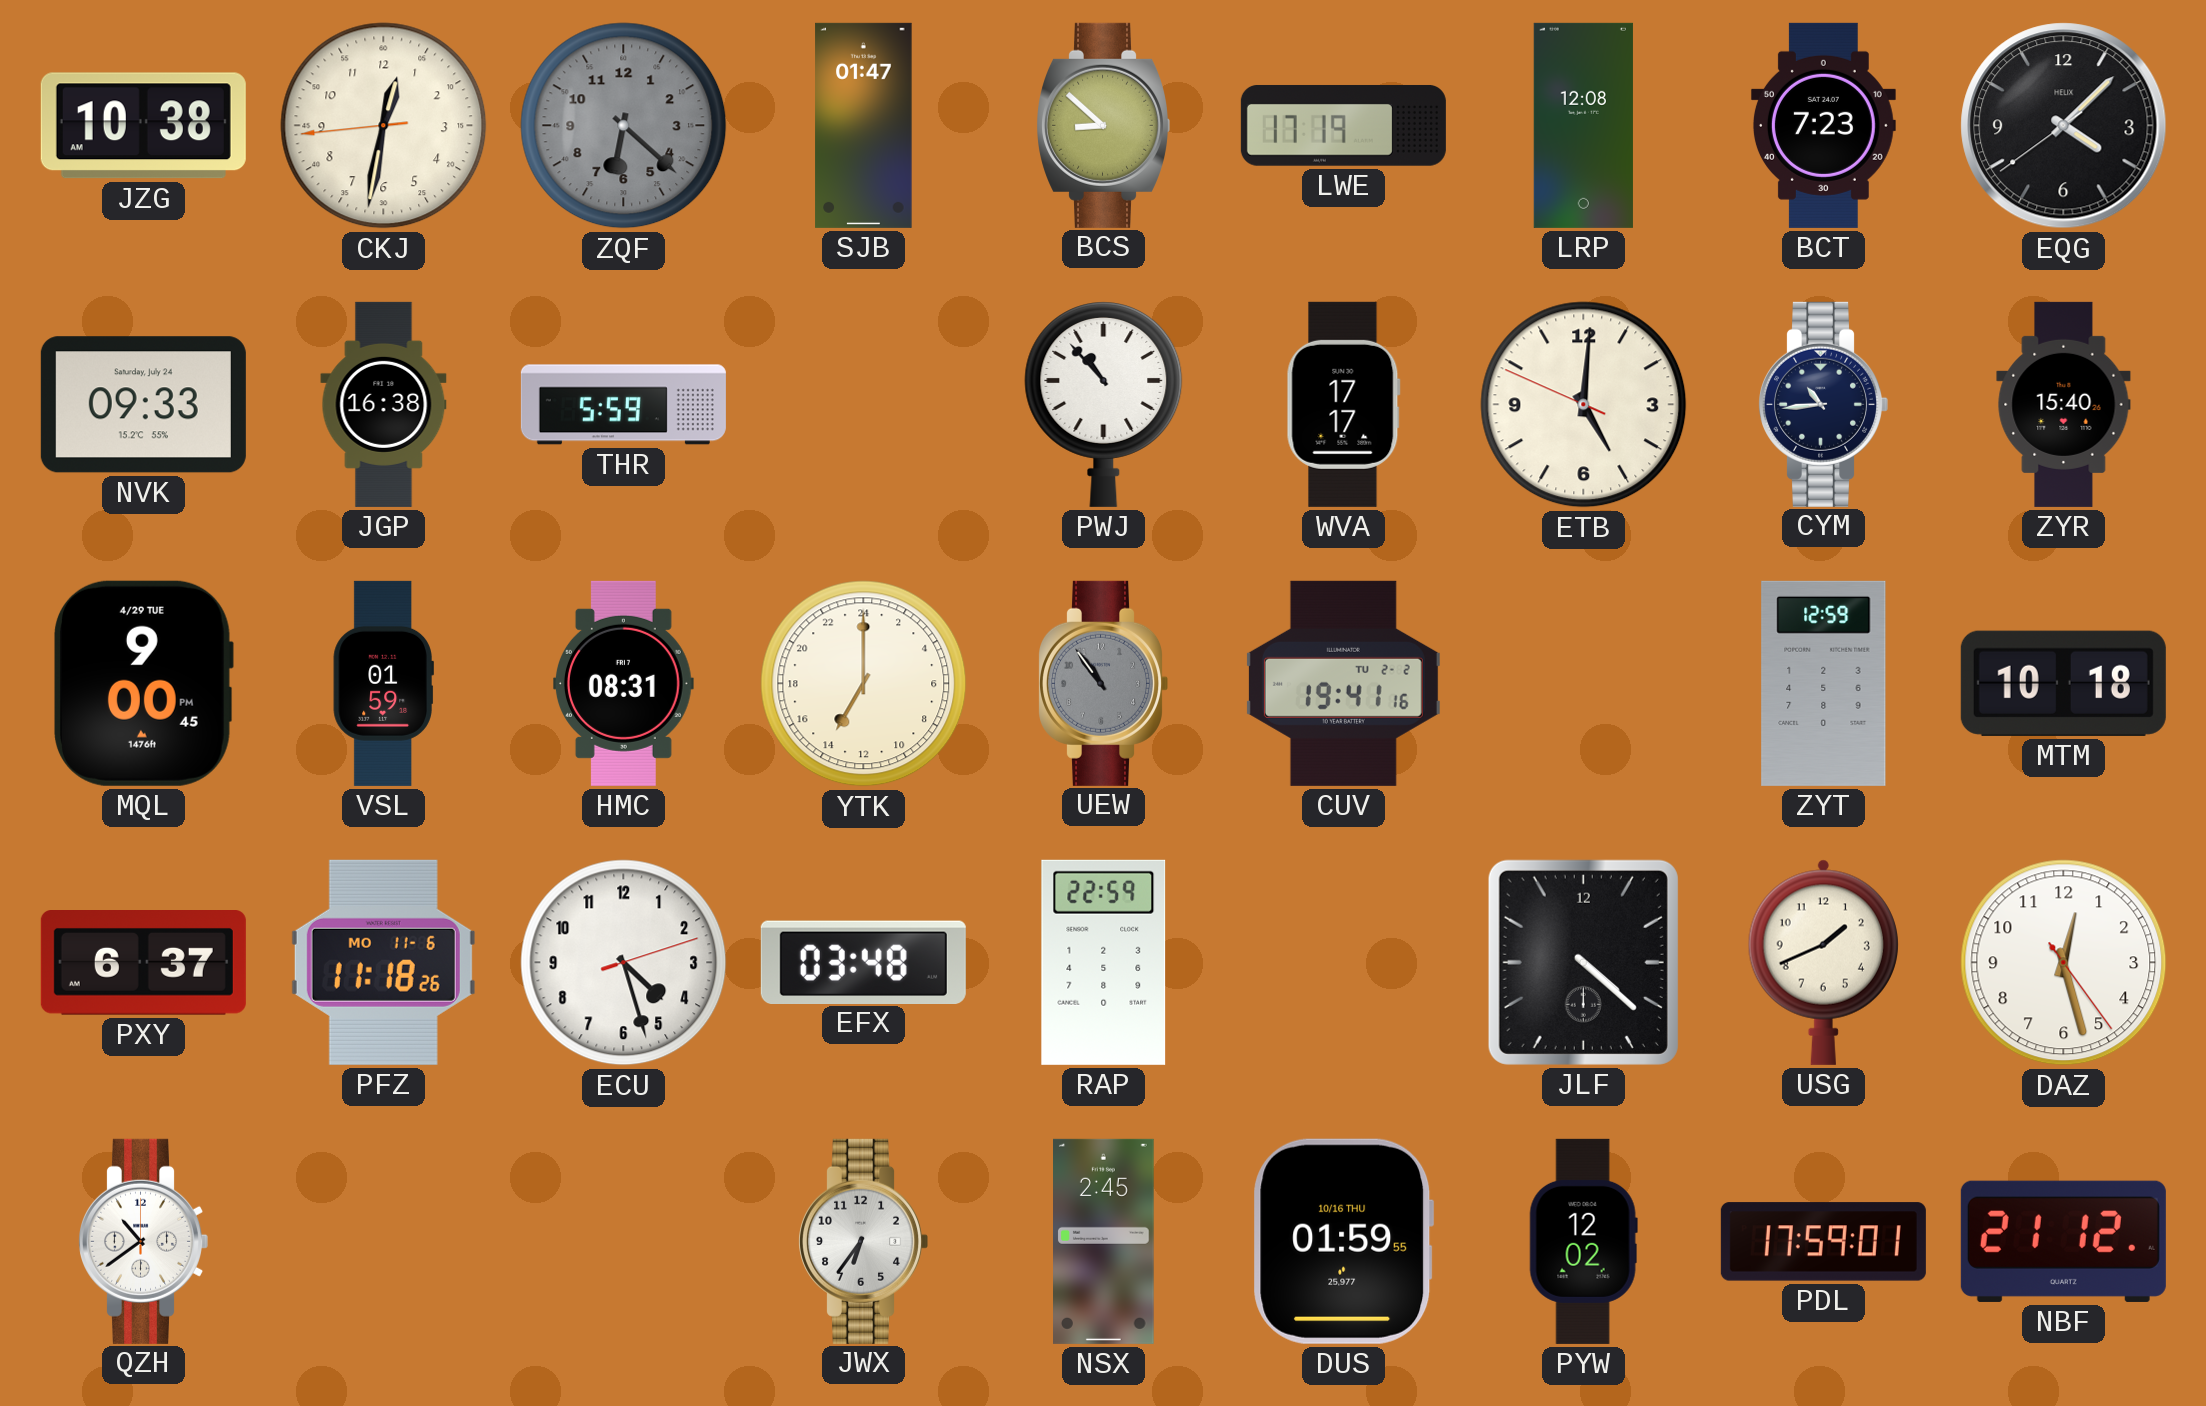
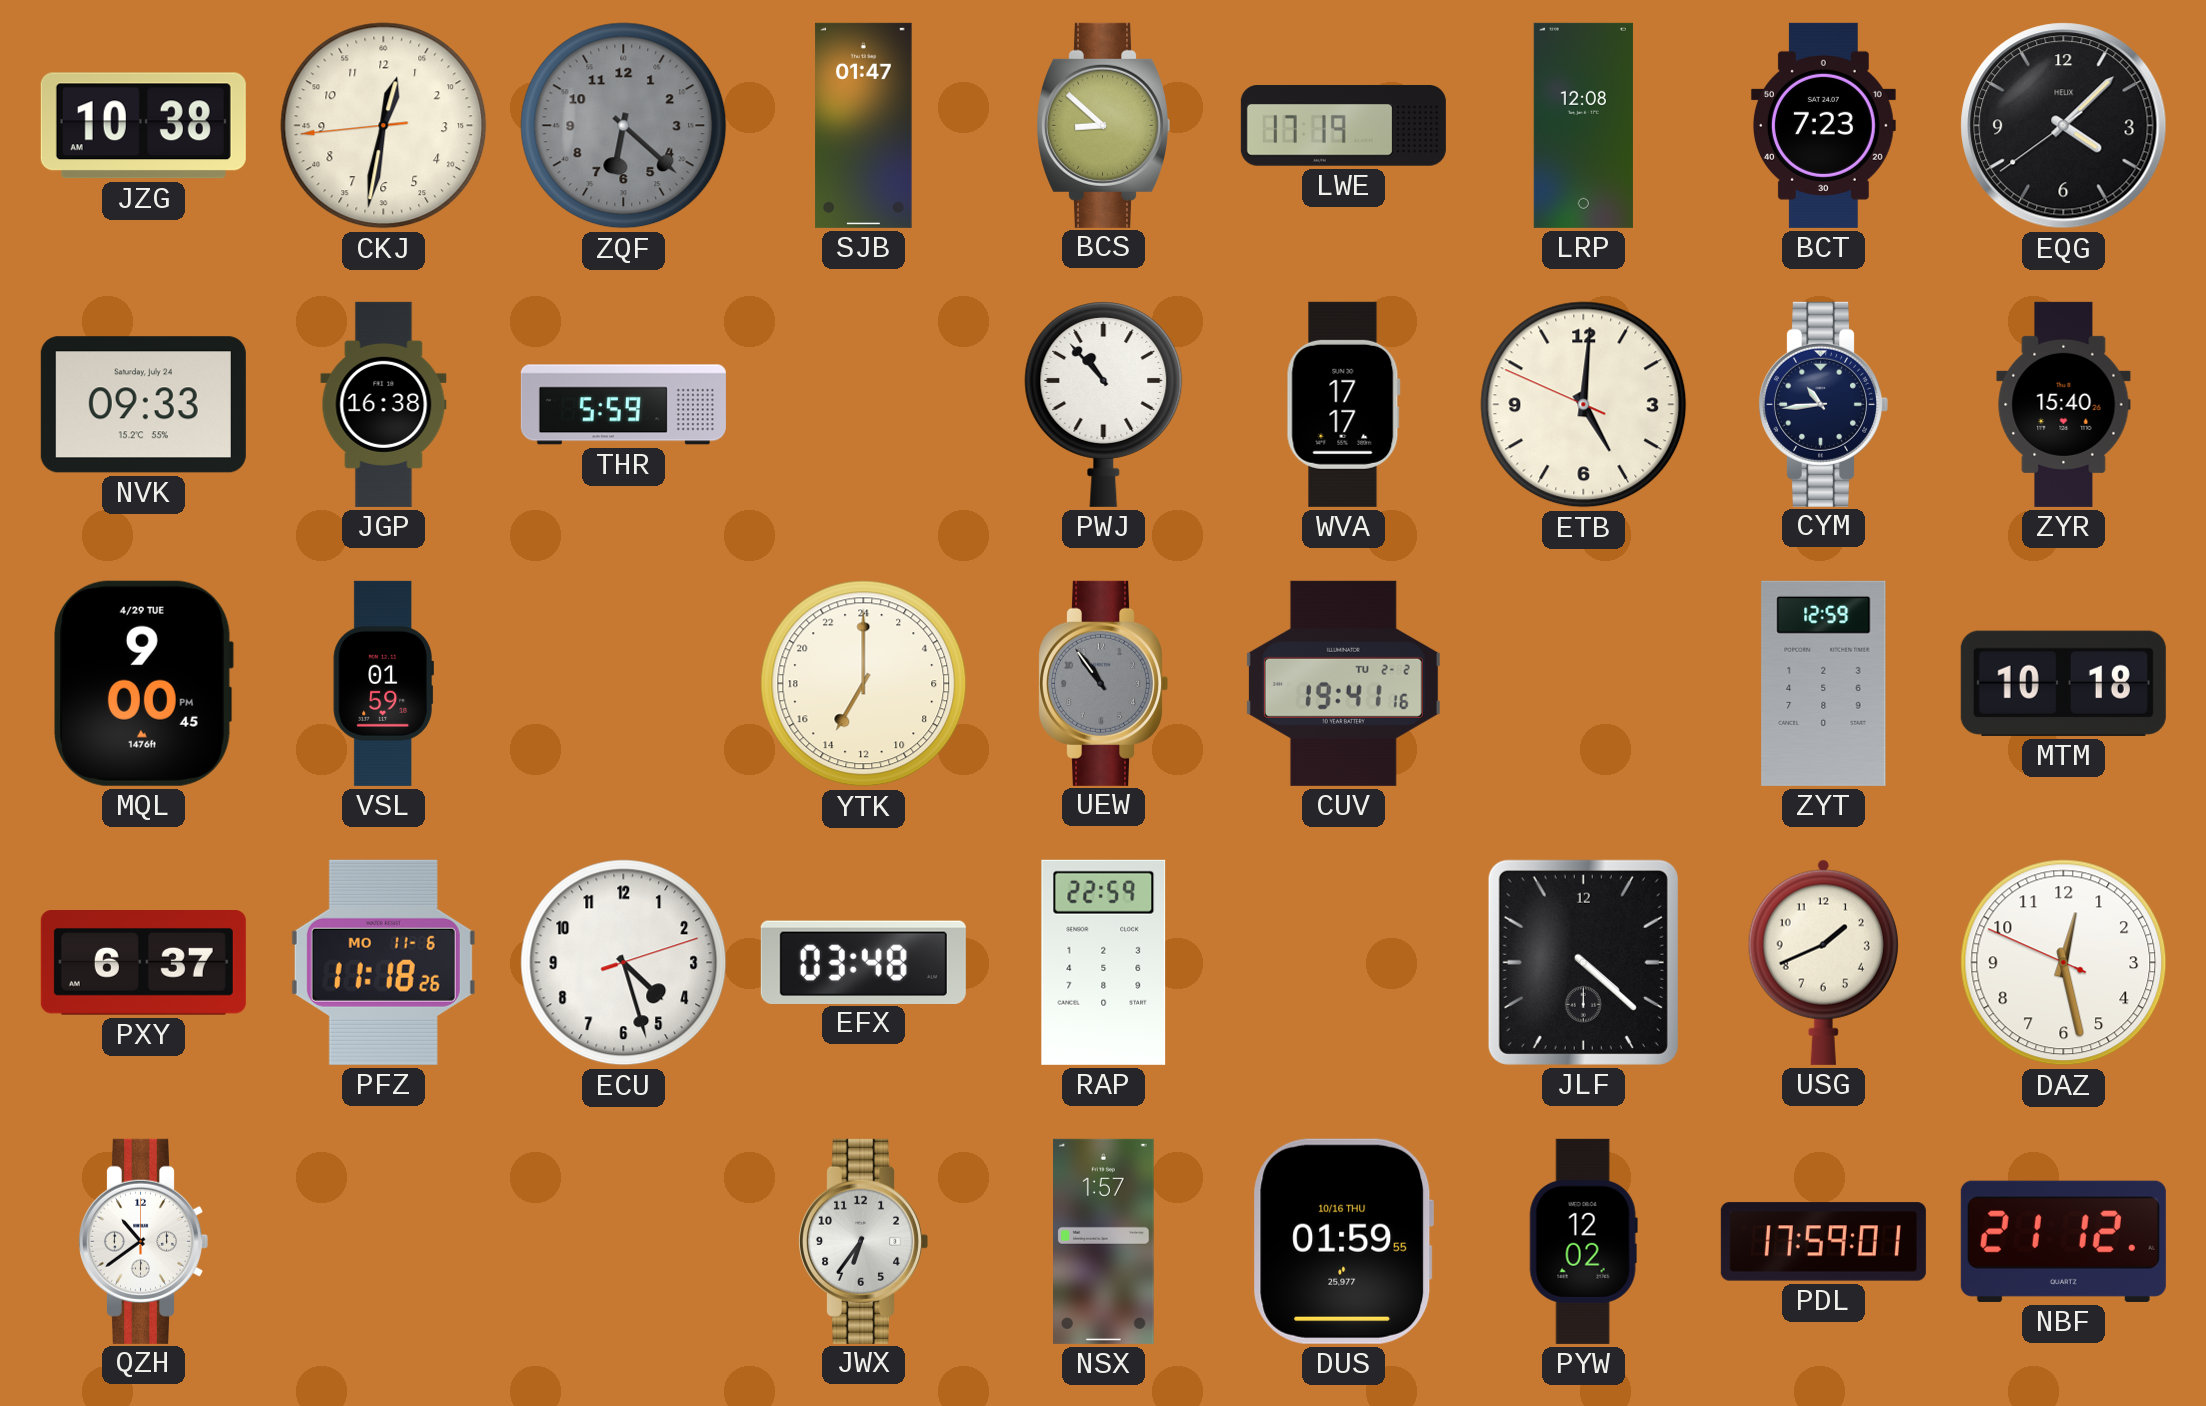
HMC: 08:31 -> none
DAZ: 12:27:24 -> 12:27:49
NSX: 2:45 -> 1:57
